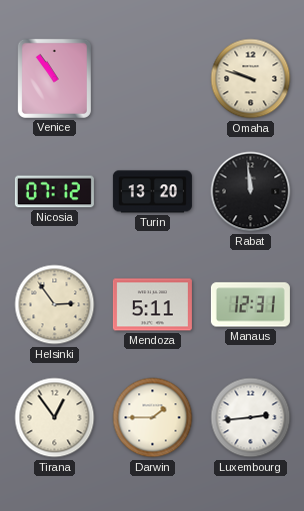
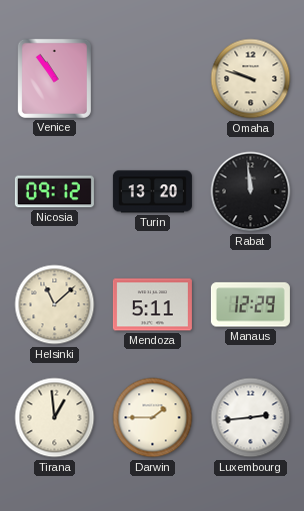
Nicosia: 07:12 -> 09:12
Helsinki: 2:54 -> 11:08
Manaus: 12:31 -> 12:29
Tirana: 12:54 -> 12:59
